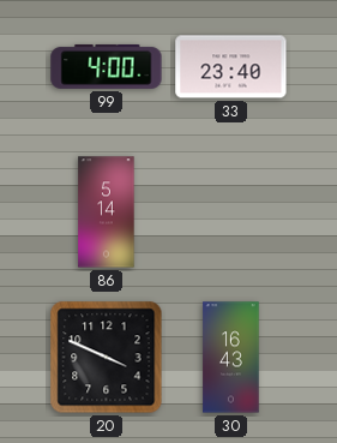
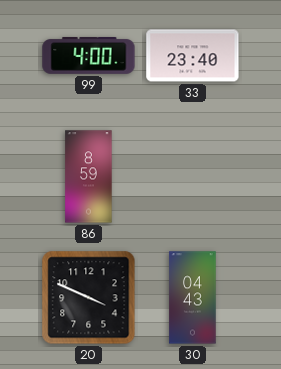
86: 5:14 -> 8:59
30: 16:43 -> 04:43
